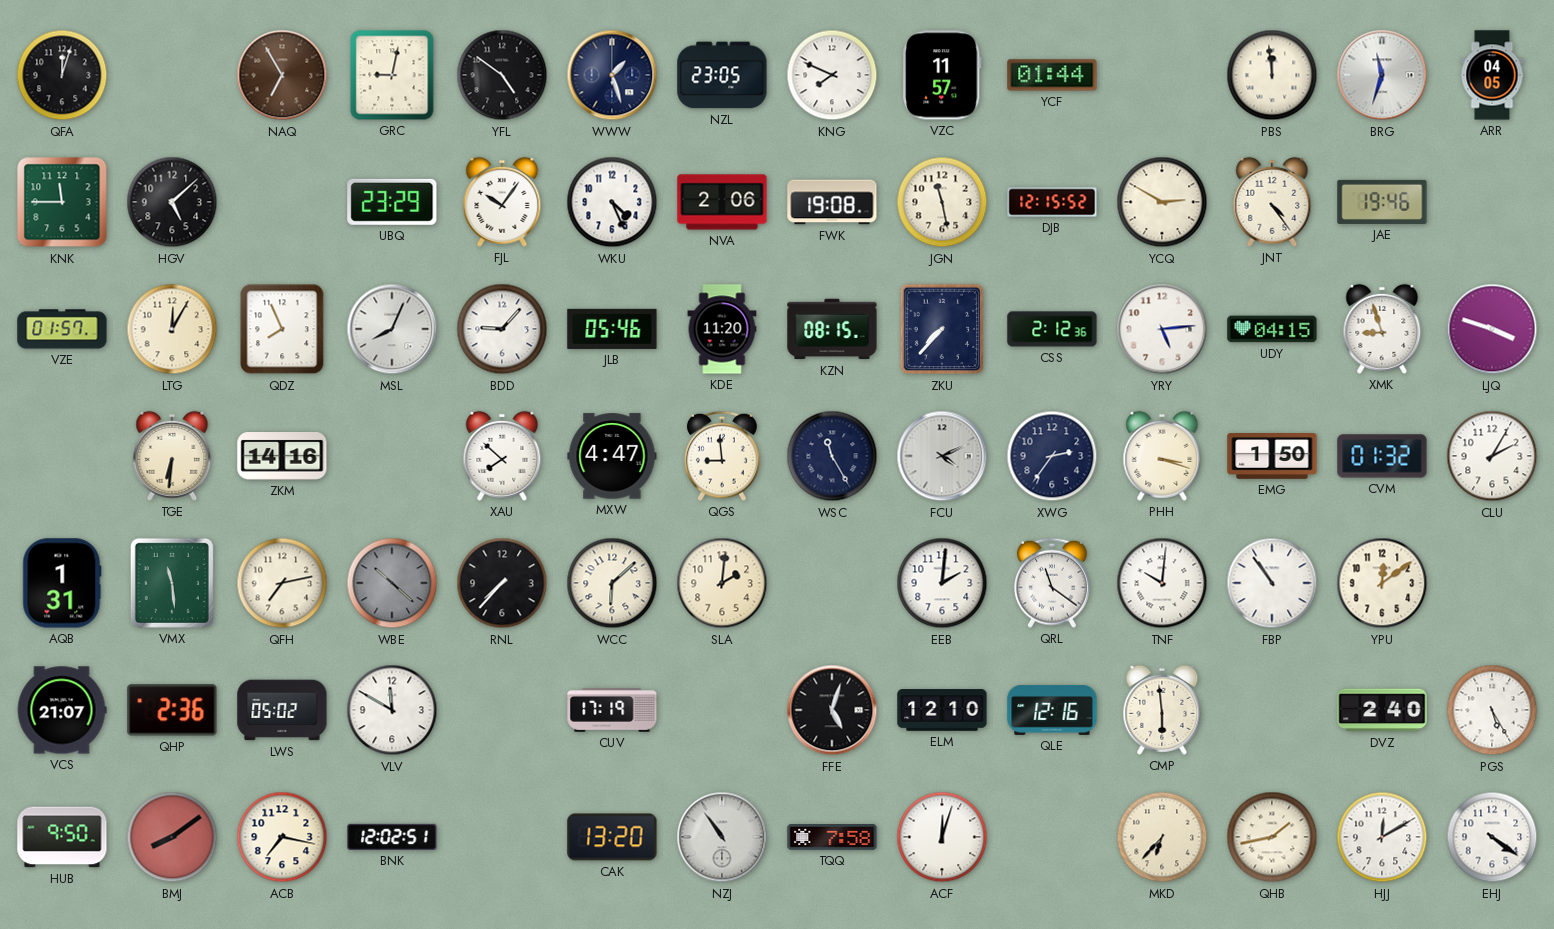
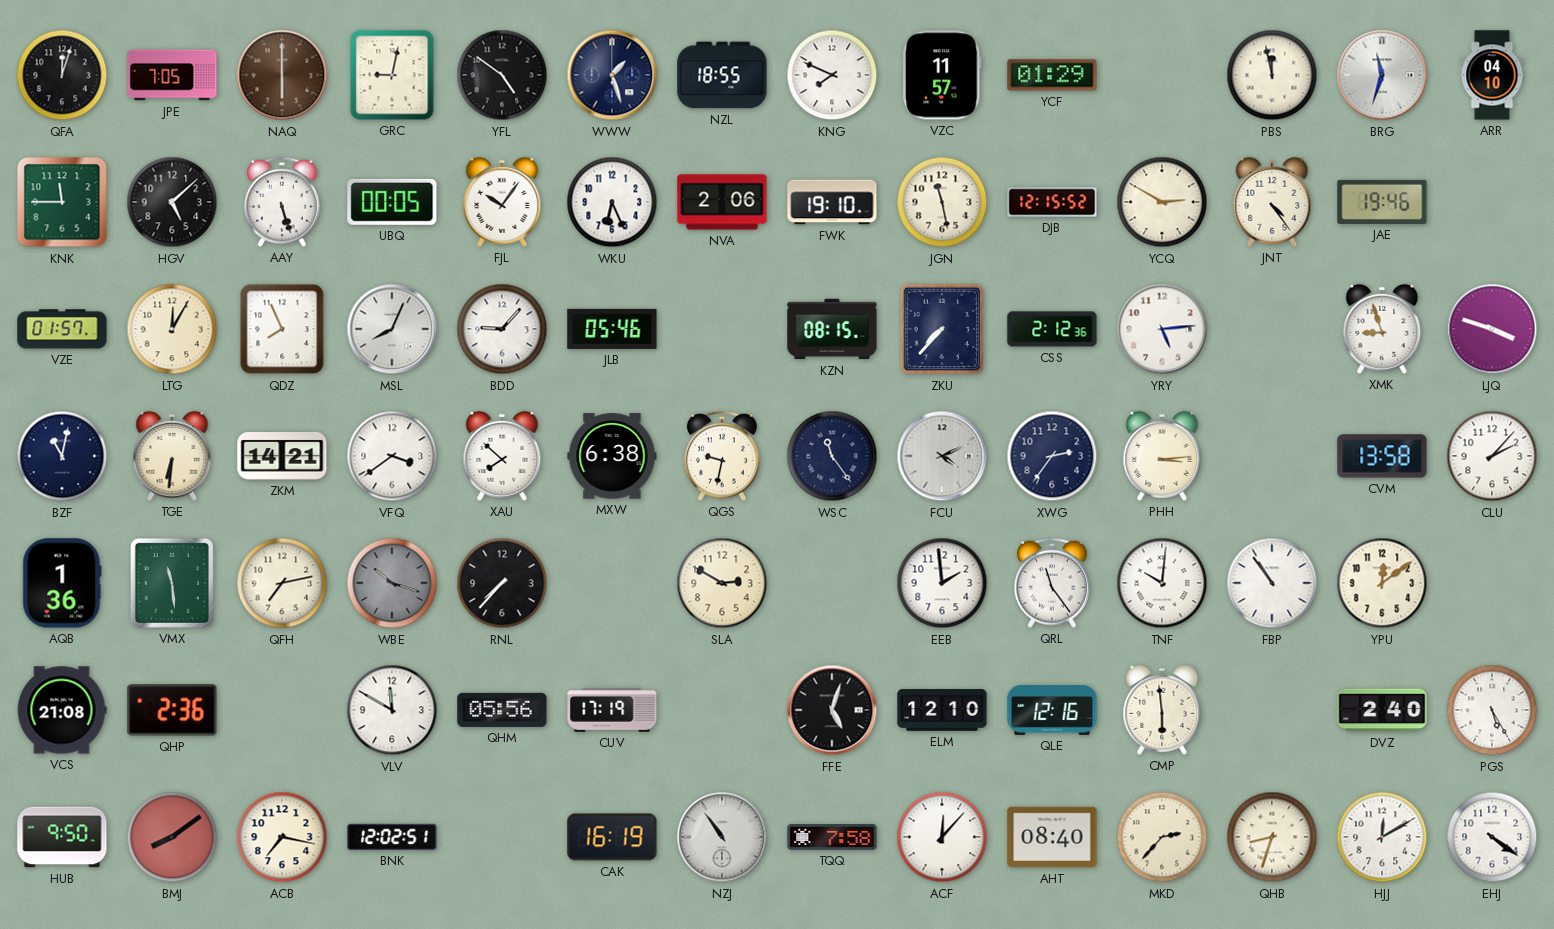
JPE: none -> 7:05
NAQ: 6:55 -> 6:00
NZL: 23:05 -> 18:55
YCF: 01:44 -> 01:29
PBS: 11:59 -> 11:58
ARR: 04:05 -> 04:10
AAY: none -> 5:27
UBQ: 23:29 -> 00:05
WKU: 4:26 -> 6:26
FWK: 19:08 -> 19:10
KDE: 11:20 -> none
UDY: 04:15 -> none
BZF: none -> 11:02
ZKM: 14:16 -> 14:21
VFQ: none -> 3:39
MXW: 4:47 -> 6:38
QGS: 8:59 -> 9:32
WSC: 11:25 -> 11:24
PHH: 3:18 -> 3:14
EMG: 1:50 -> none
CVM: 01:32 -> 13:58
CLU: 2:05 -> 2:07
AQB: 1:31 -> 1:36
WBE: 10:22 -> 10:18
WCC: 6:08 -> none
SLA: 2:01 -> 2:50
EEB: 2:01 -> 1:59
QRL: 11:21 -> 11:24
VCS: 21:07 -> 21:08
LWS: 05:02 -> none
QHM: none -> 05:56
CAK: 13:20 -> 16:19
ACF: 12:03 -> 12:07
AHT: none -> 08:40
MKD: 6:37 -> 2:37
QHB: 1:43 -> 8:33
